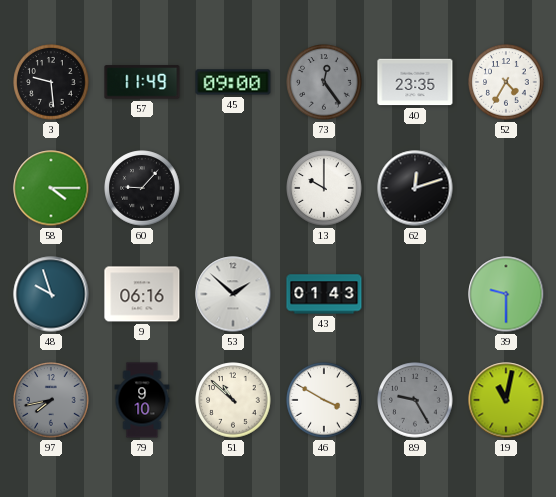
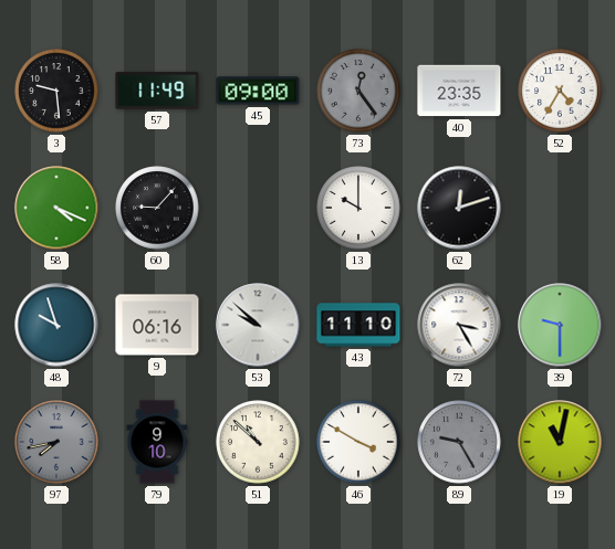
58: 4:15 -> 4:19
53: 1:52 -> 9:52
43: 01:43 -> 11:10
72: none -> 3:25
